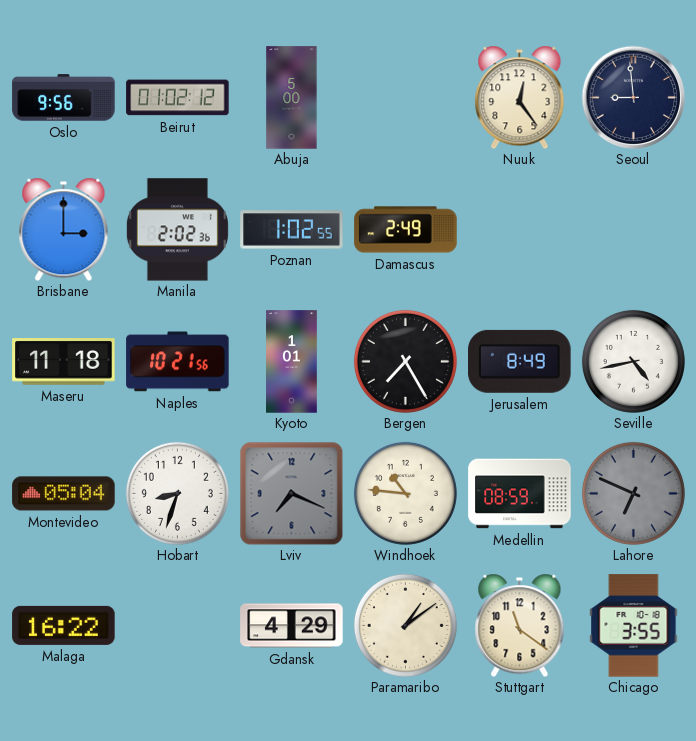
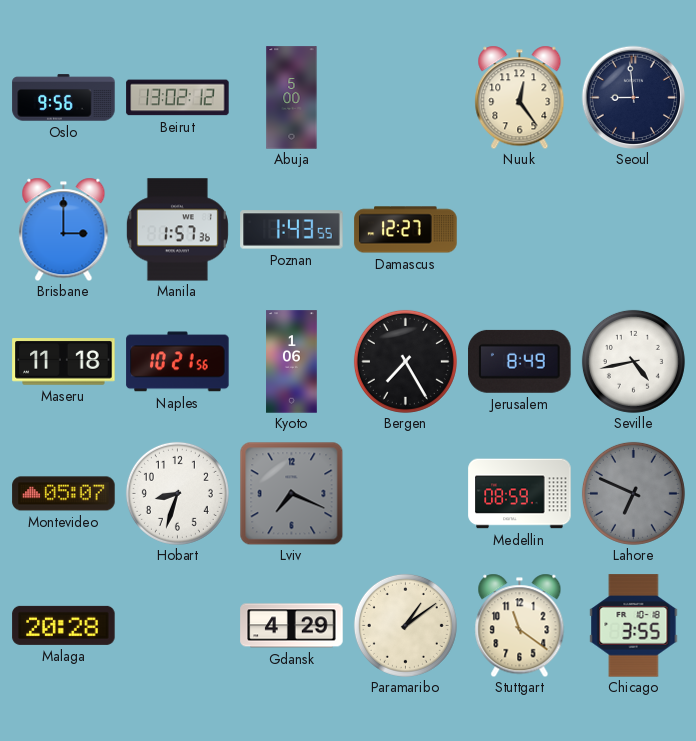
Beirut: 01:02 -> 13:02
Manila: 2:02 -> 1:57
Poznan: 1:02 -> 1:43
Damascus: 2:49 -> 12:27
Kyoto: 1:01 -> 1:06
Montevideo: 05:04 -> 05:07
Windhoek: 10:46 -> none
Malaga: 16:22 -> 20:28
